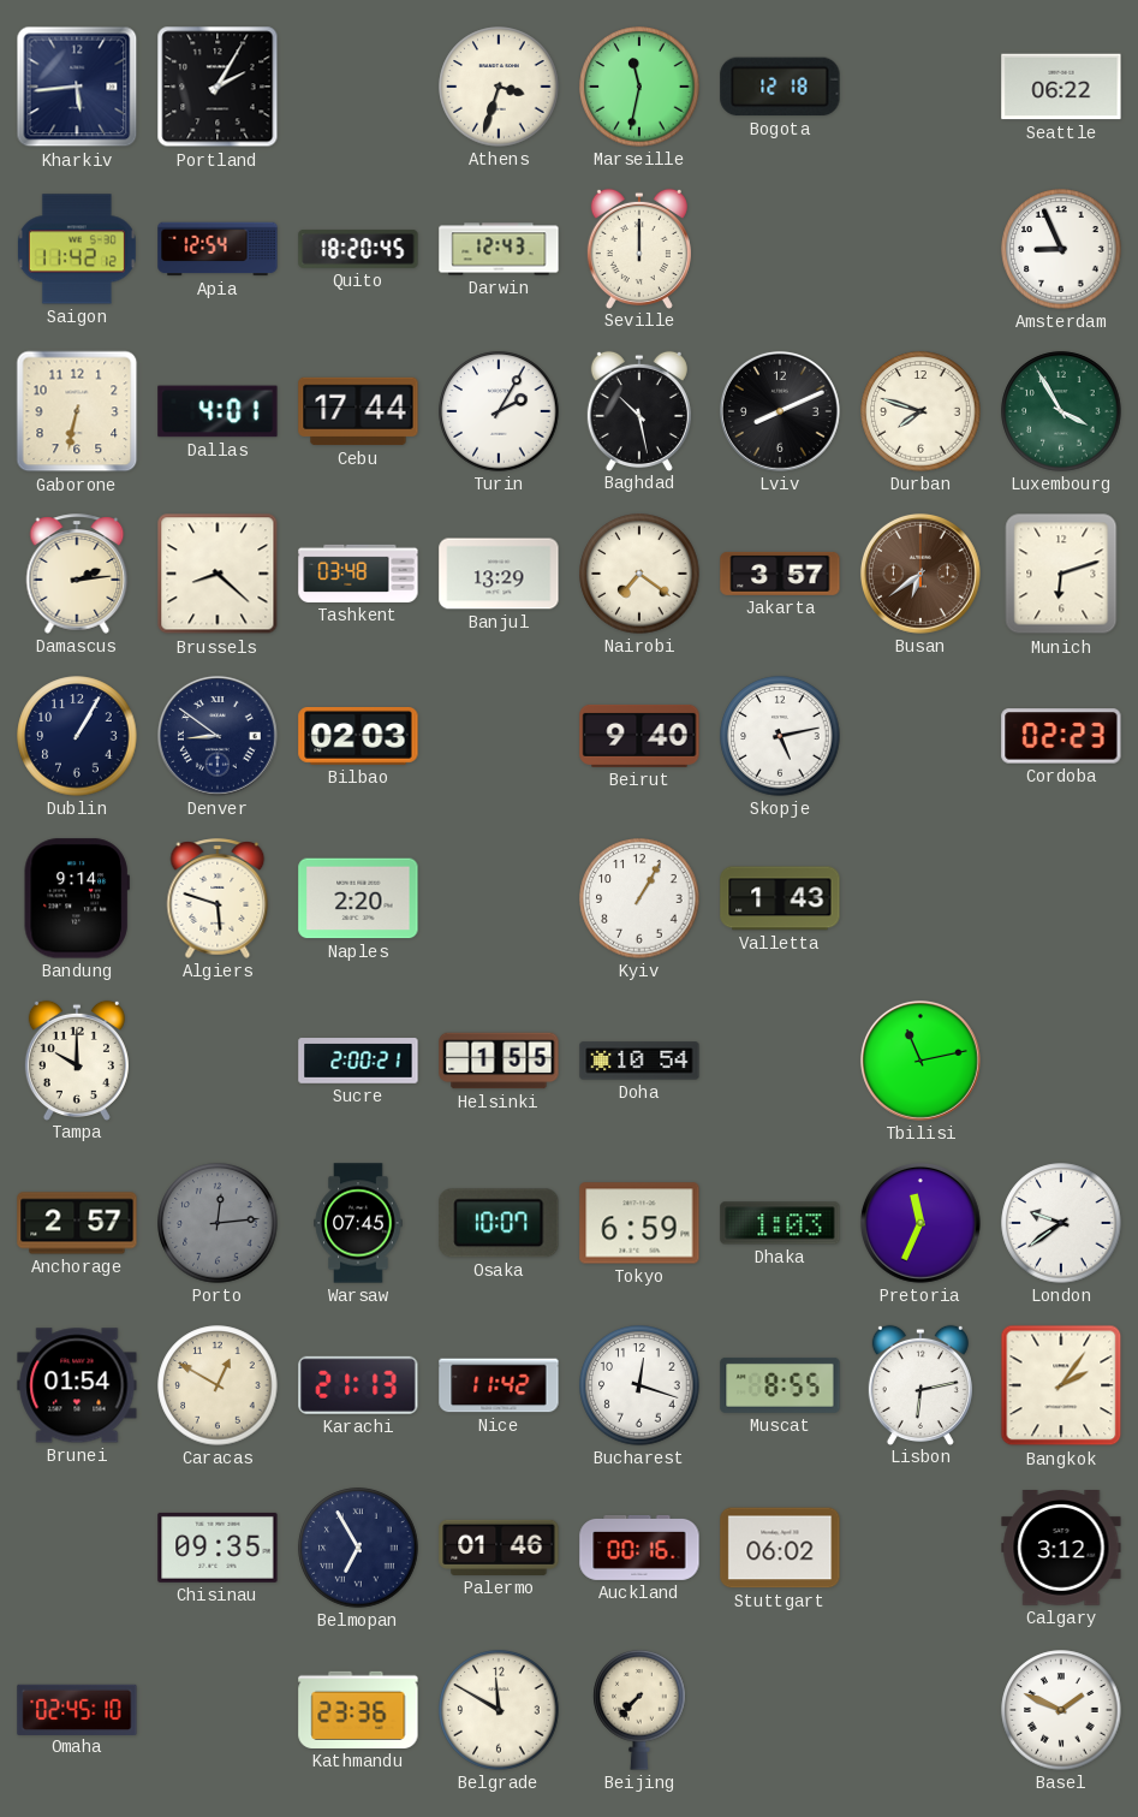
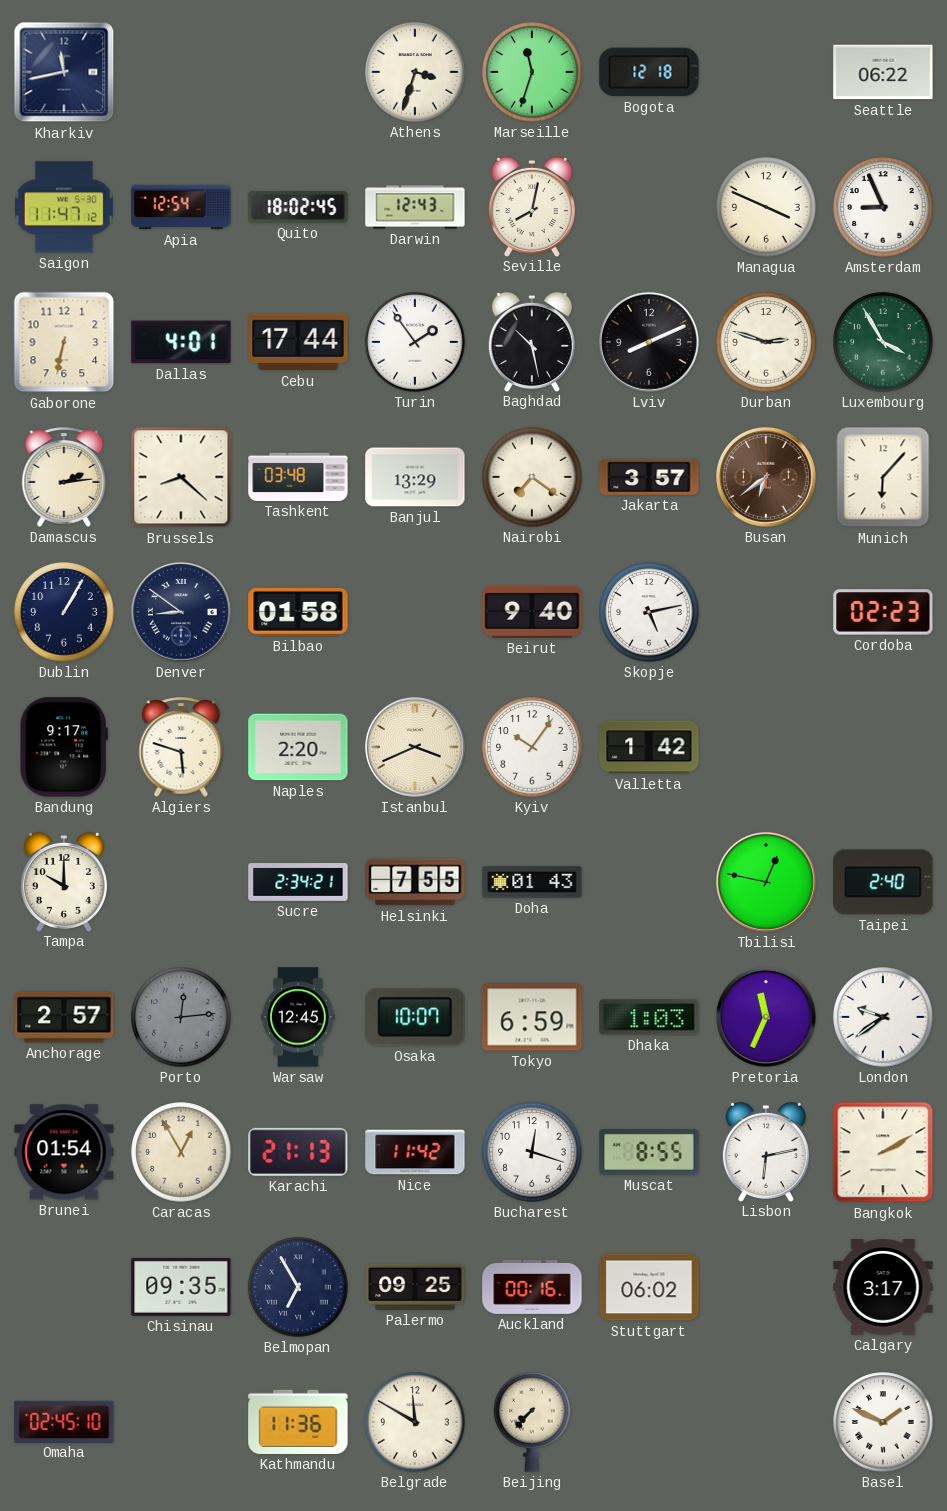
Kharkiv: 5:44 -> 11:43
Portland: 2:05 -> none
Marseille: 11:32 -> 11:33
Saigon: 11:42 -> 11:47
Quito: 18:20 -> 18:02
Seville: 12:00 -> 8:02
Managua: none -> 3:49
Turin: 2:05 -> 1:54
Durban: 7:48 -> 2:48
Munich: 6:12 -> 6:07
Bilbao: 02:03 -> 01:58
Bandung: 9:14 -> 9:17
Istanbul: none -> 3:41
Kyiv: 1:05 -> 10:06
Valletta: 1:43 -> 1:42
Sucre: 2:00 -> 2:34
Helsinki: 1:55 -> 7:55
Doha: 10:54 -> 01:43
Tbilisi: 11:13 -> 12:47
Taipei: none -> 2:40
Warsaw: 07:45 -> 12:45
Caracas: 12:50 -> 12:55
Bangkok: 2:06 -> 2:10
Palermo: 01:46 -> 09:25
Calgary: 3:12 -> 3:17
Kathmandu: 23:36 -> 11:36
